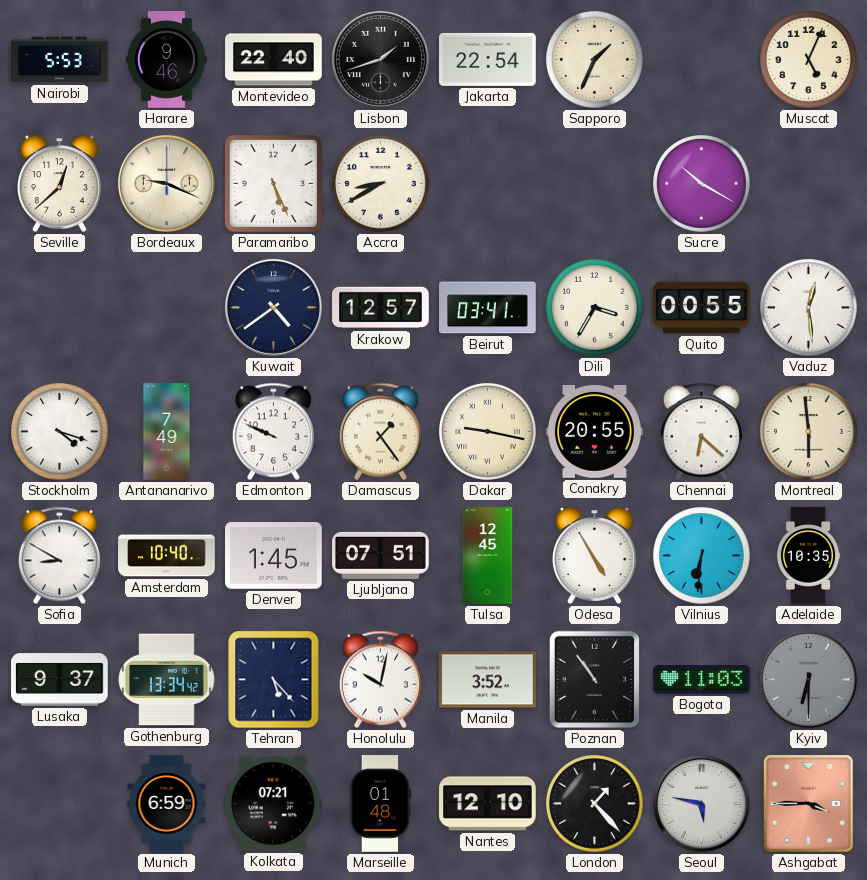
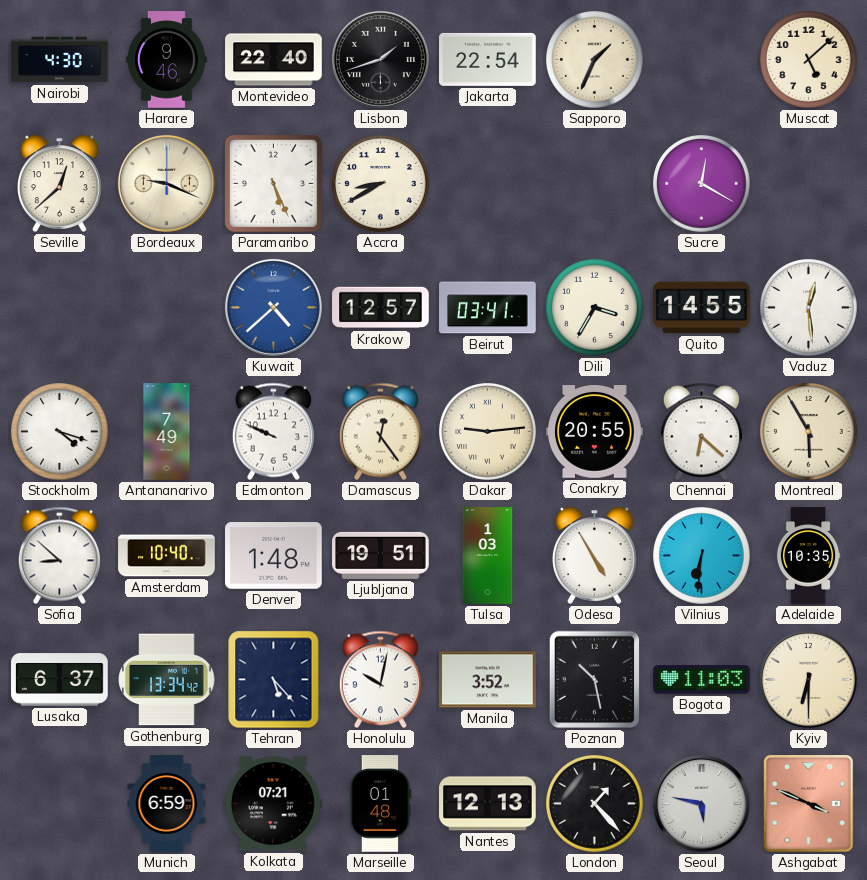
Nairobi: 5:53 -> 4:30
Muscat: 5:04 -> 5:08
Sucre: 10:20 -> 12:20
Kuwait: 4:39 -> 4:38
Kuwait dial: navy -> blue
Quito: 00:55 -> 14:55
Damascus: 1:24 -> 12:24
Dakar: 9:17 -> 9:14
Montreal: 5:59 -> 5:55
Sofia: 8:50 -> 8:52
Denver: 1:45 -> 1:48
Ljubljana: 07:51 -> 19:51
Tulsa: 12:45 -> 1:03
Lusaka: 9:37 -> 6:37
Poznan: 10:54 -> 10:28
Kyiv dial: grey -> cream
Nantes: 12:10 -> 12:13
Ashgabat: 3:45 -> 3:49
